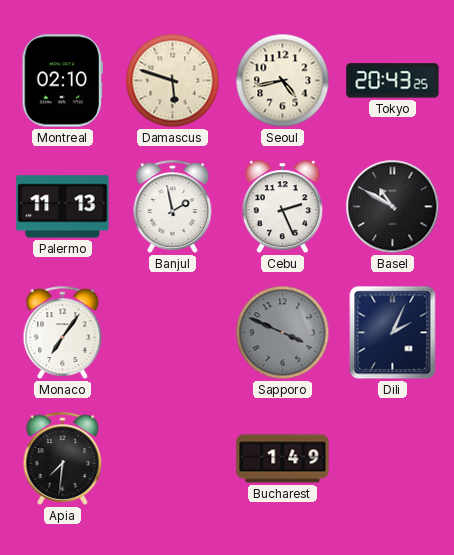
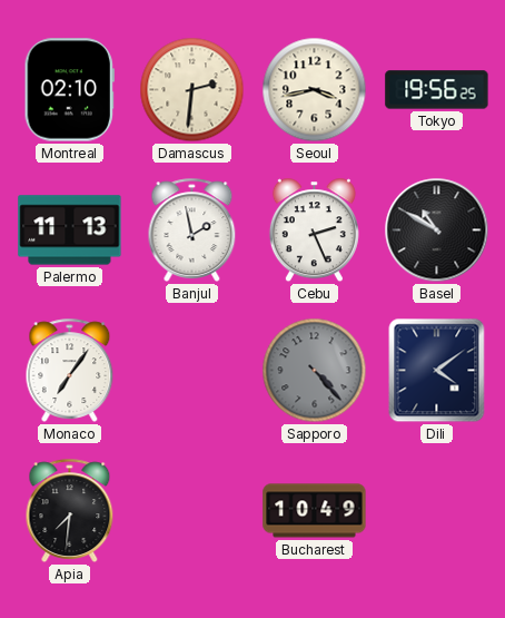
Damascus: 5:48 -> 2:31
Seoul: 4:43 -> 3:43
Tokyo: 20:43 -> 19:56
Sapporo: 3:49 -> 4:23
Dili: 2:04 -> 4:09
Bucharest: 1:49 -> 10:49
